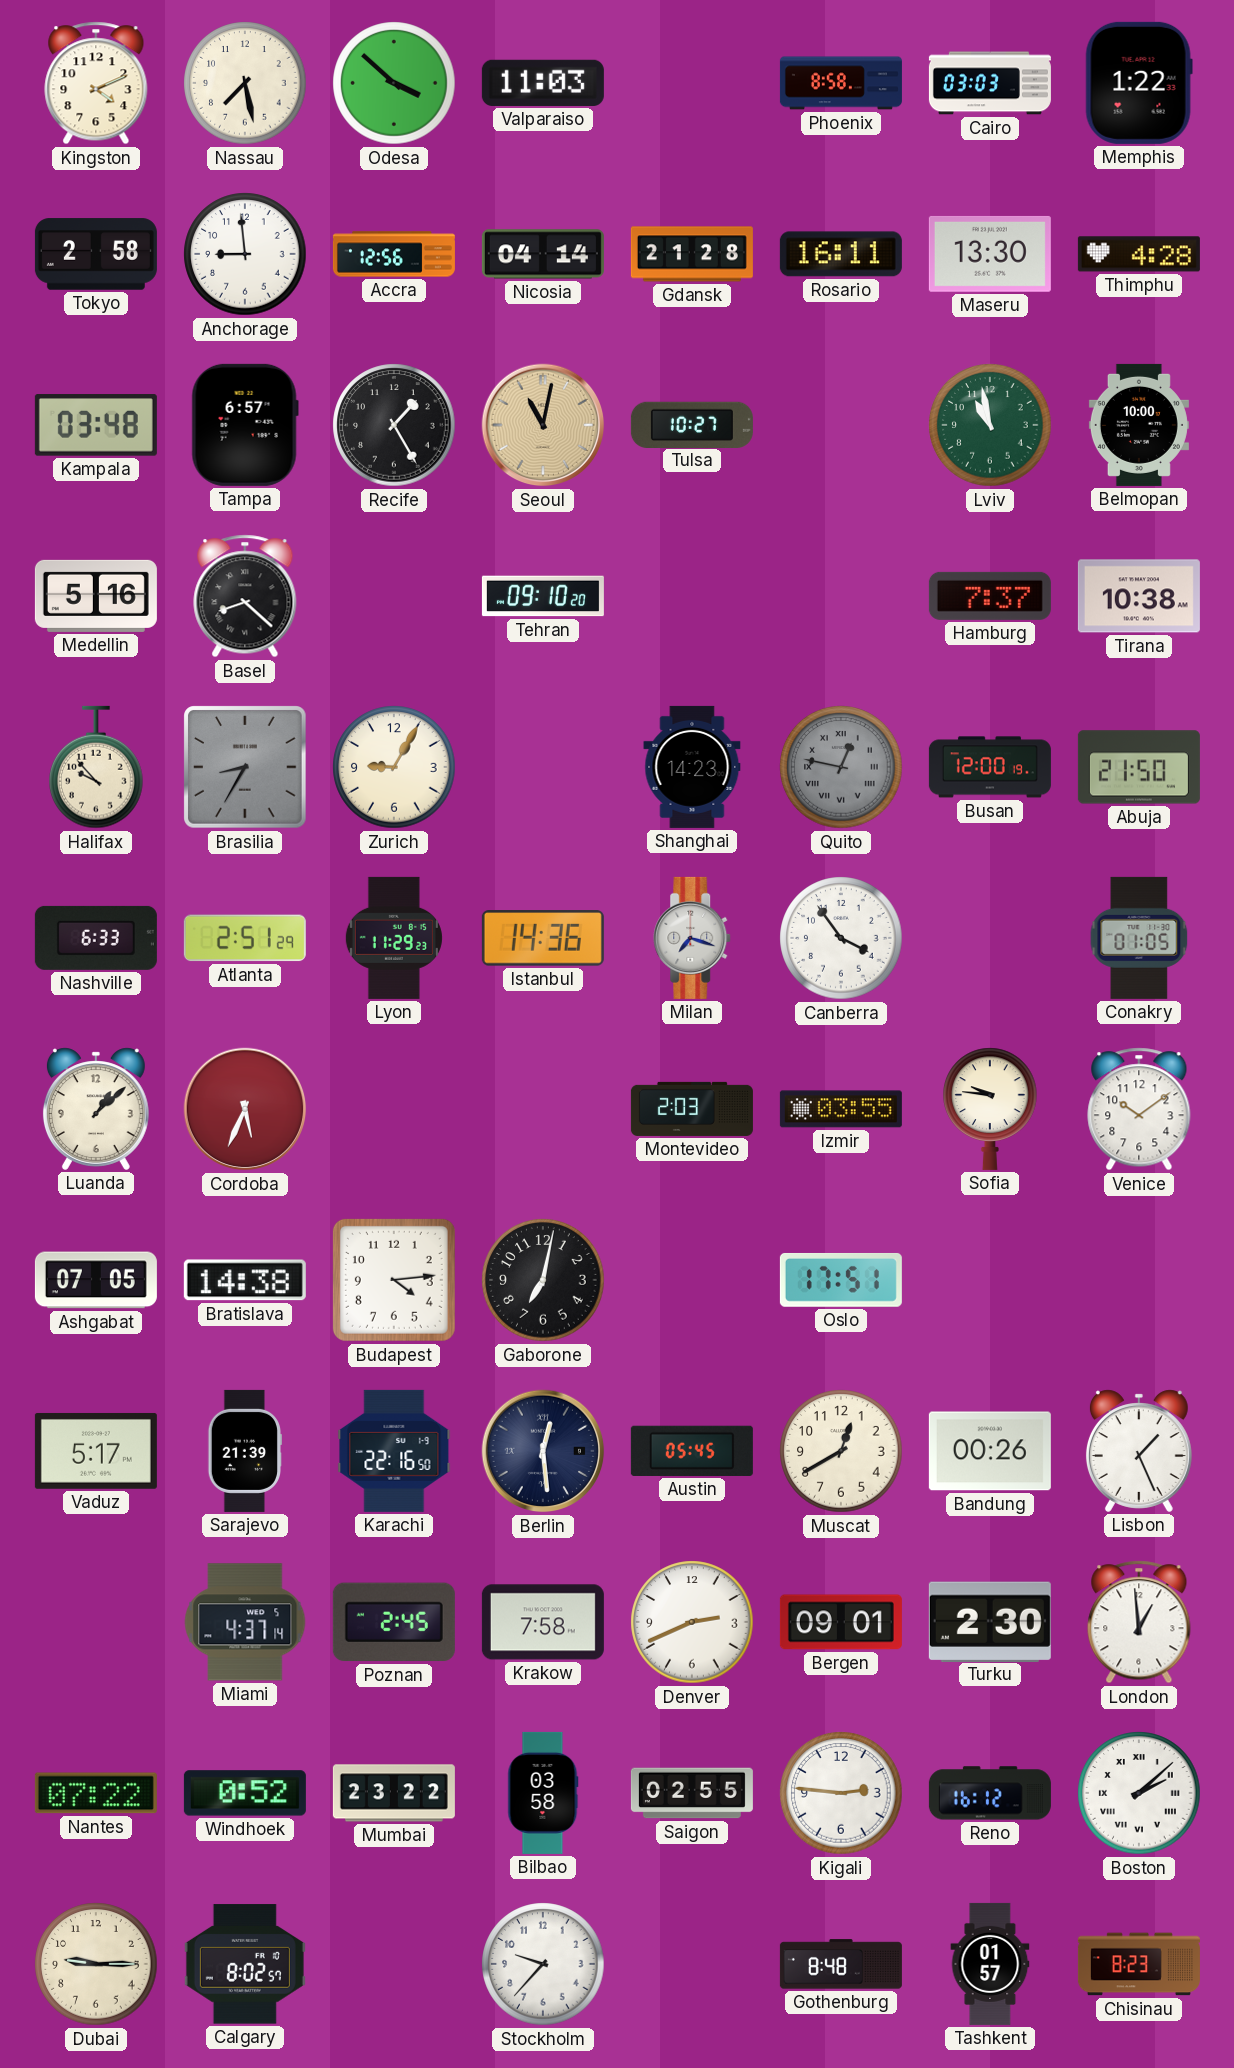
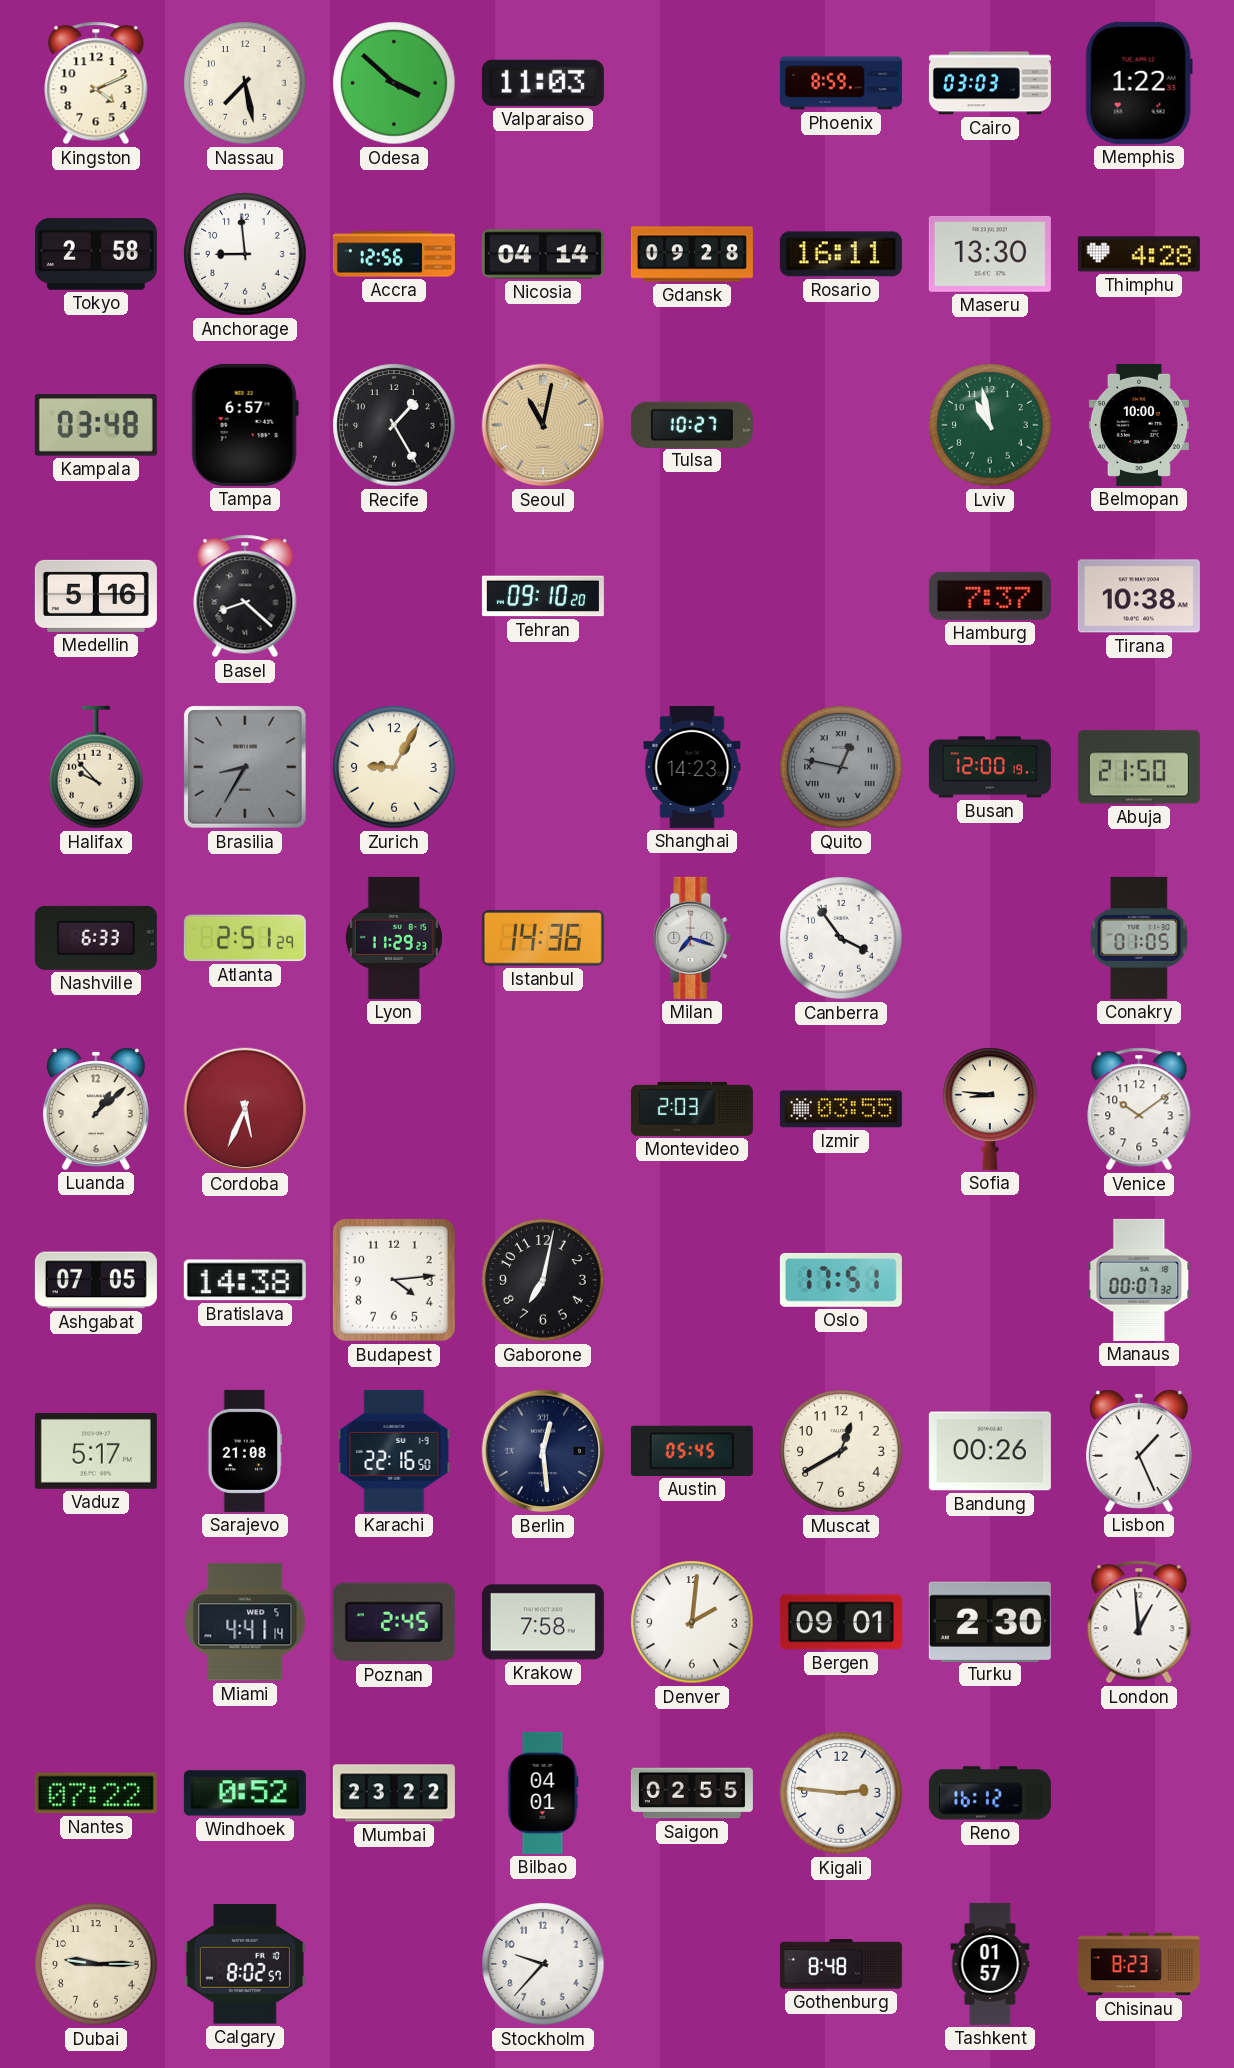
Phoenix: 8:58 -> 8:59
Gdansk: 21:28 -> 09:28
Sofia: 9:46 -> 8:46
Manaus: none -> 00:07
Sarajevo: 21:39 -> 21:08
Miami: 4:37 -> 4:41
Denver: 2:41 -> 2:01
Bilbao: 03:58 -> 04:01
Boston: 2:08 -> none
